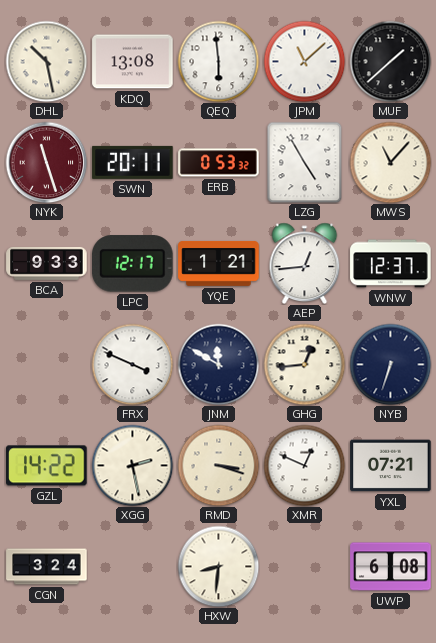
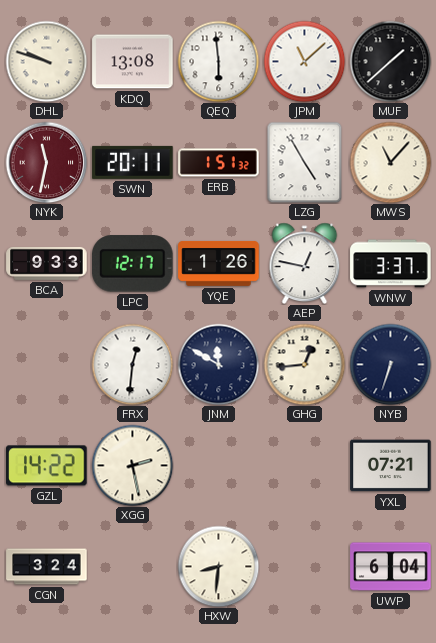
DHL: 10:28 -> 9:48
NYK: 11:27 -> 11:32
ERB: 0:53 -> 1:51
YQE: 1:21 -> 1:26
AEP: 12:44 -> 12:47
WNW: 12:37 -> 3:37
FRX: 3:49 -> 12:31
RMD: 3:18 -> none
XMR: 12:49 -> none
UWP: 6:08 -> 6:04
